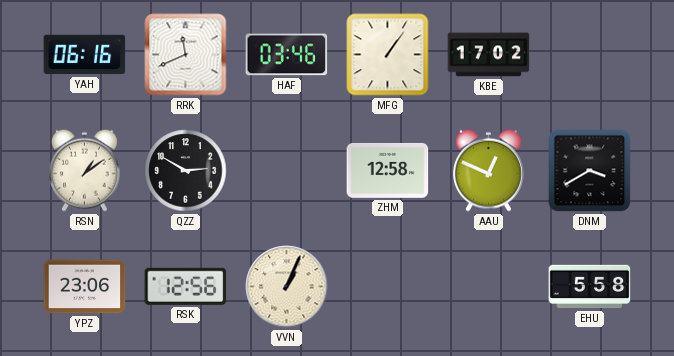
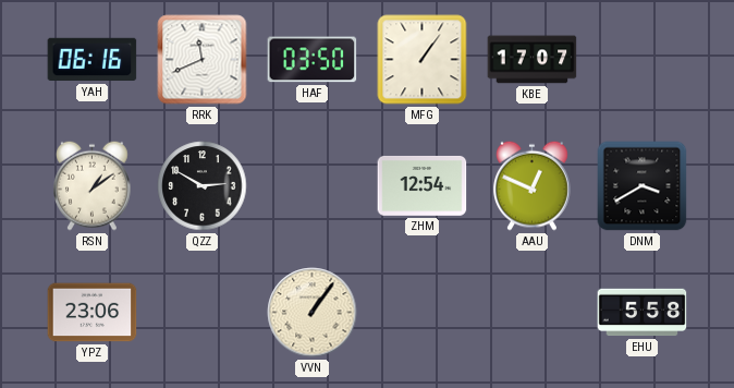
HAF: 03:46 -> 03:50
KBE: 17:02 -> 17:07
ZHM: 12:58 -> 12:54
RSK: 12:56 -> none
VVN: 1:04 -> 1:06
